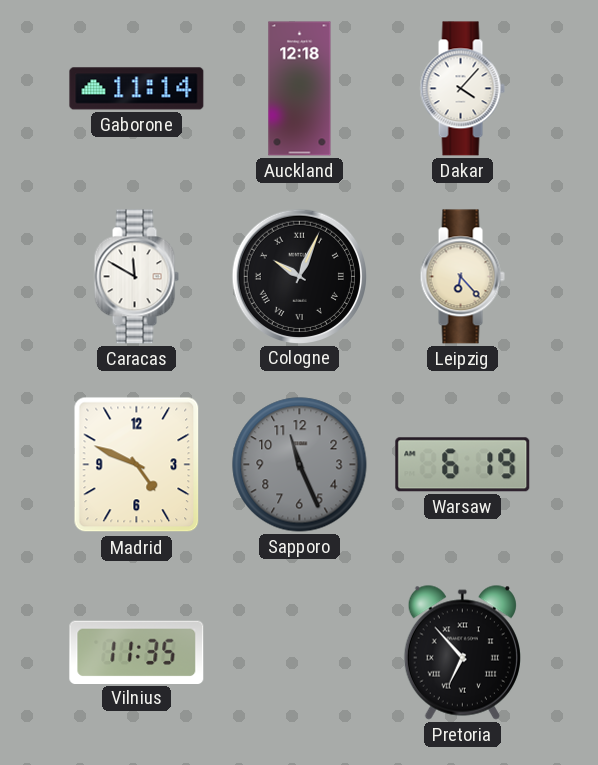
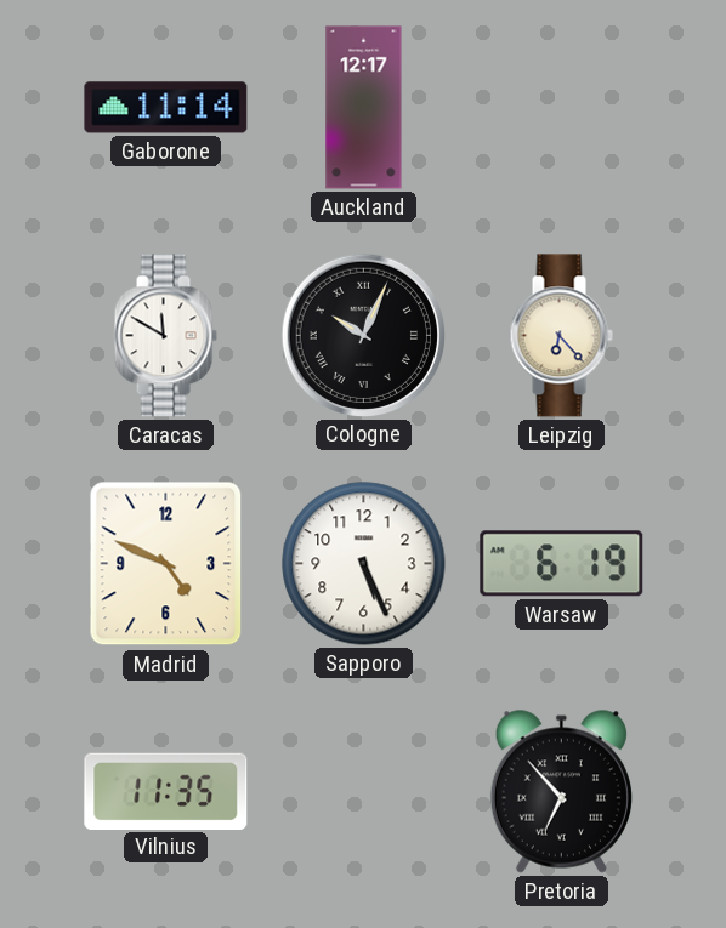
Auckland: 12:18 -> 12:17
Dakar: 4:07 -> none
Sapporo: 11:26 -> 5:26
Sapporo dial: grey -> white
